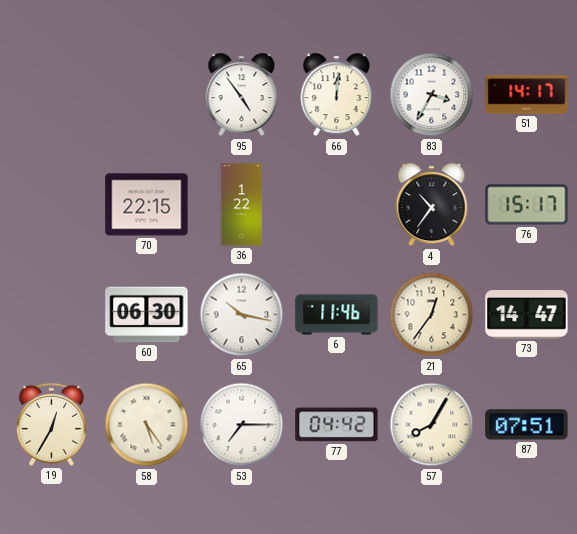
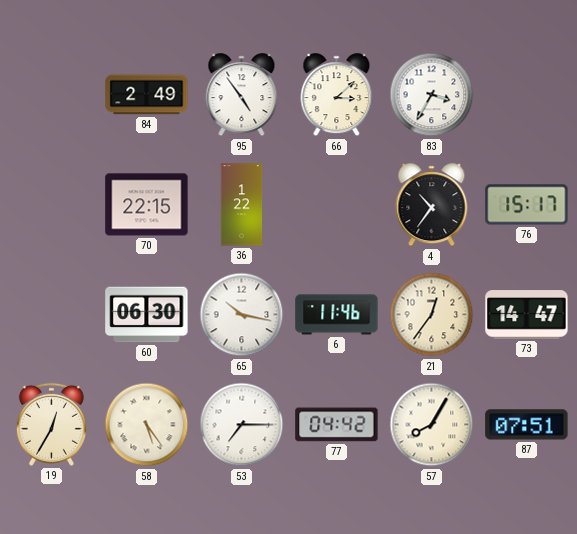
84: none -> 2:49
66: 12:01 -> 3:08
51: 14:17 -> none
